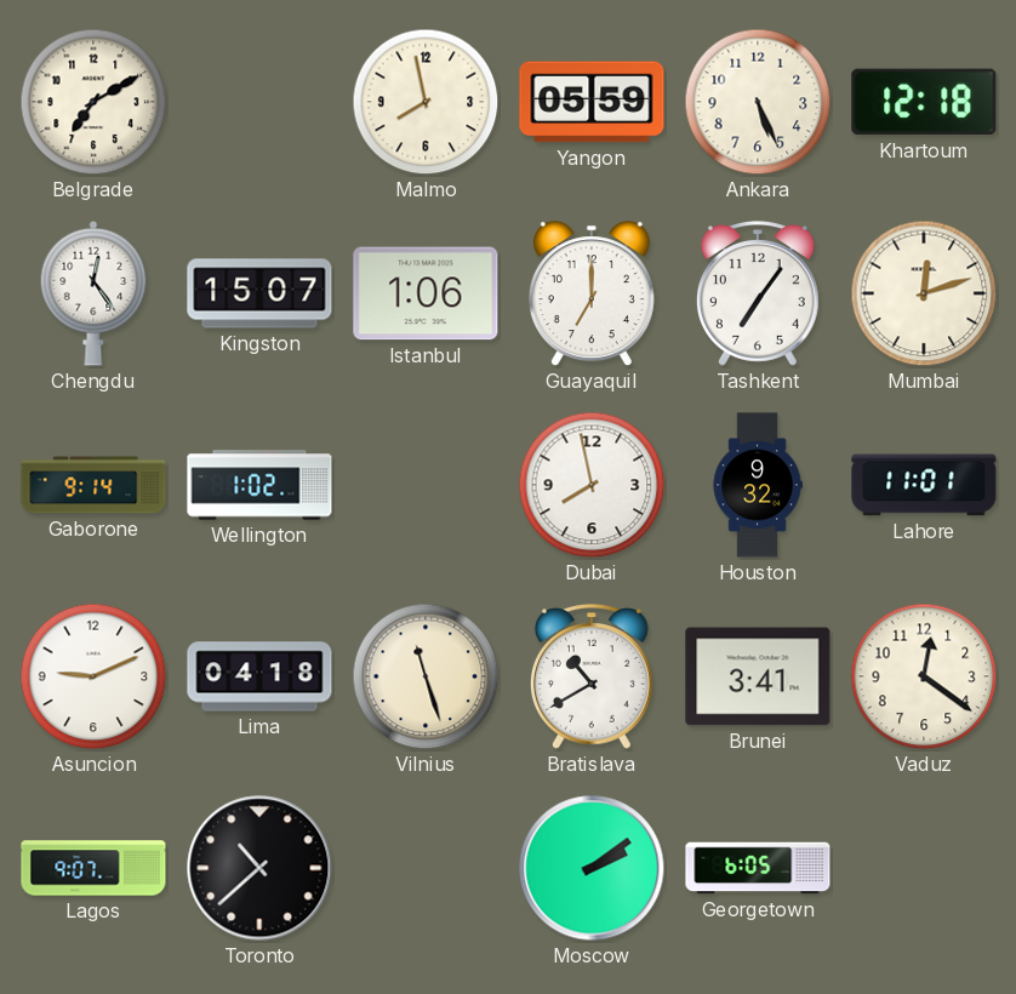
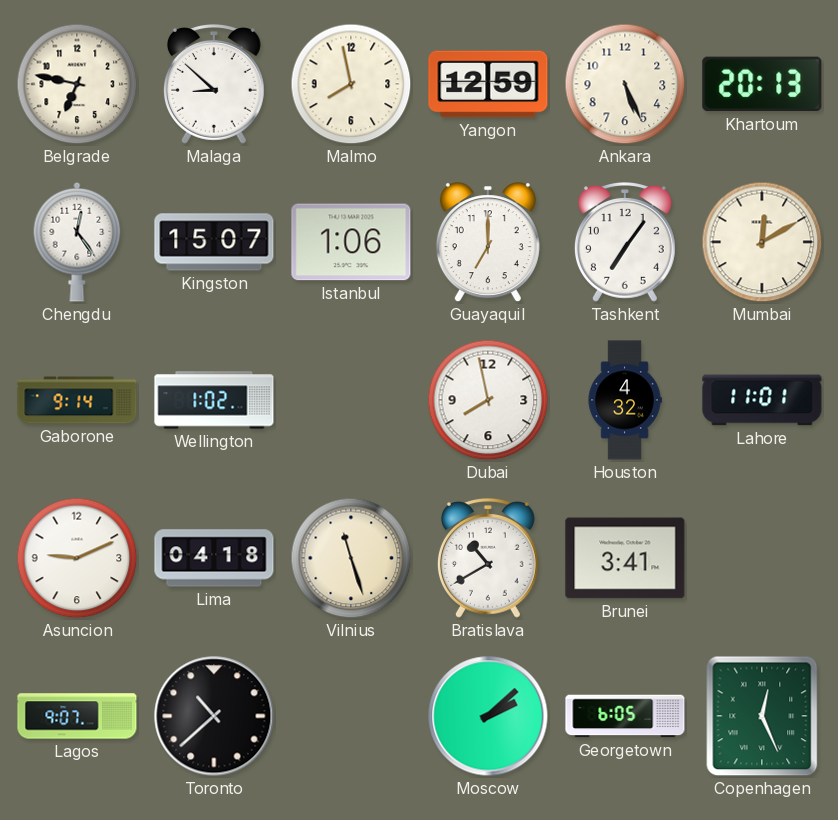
Belgrade: 7:10 -> 6:47
Malaga: none -> 8:52
Yangon: 05:59 -> 12:59
Khartoum: 12:18 -> 20:13
Mumbai: 12:12 -> 12:10
Houston: 9:32 -> 4:32
Vaduz: 12:21 -> none
Moscow: 2:09 -> 2:08
Copenhagen: none -> 12:26
